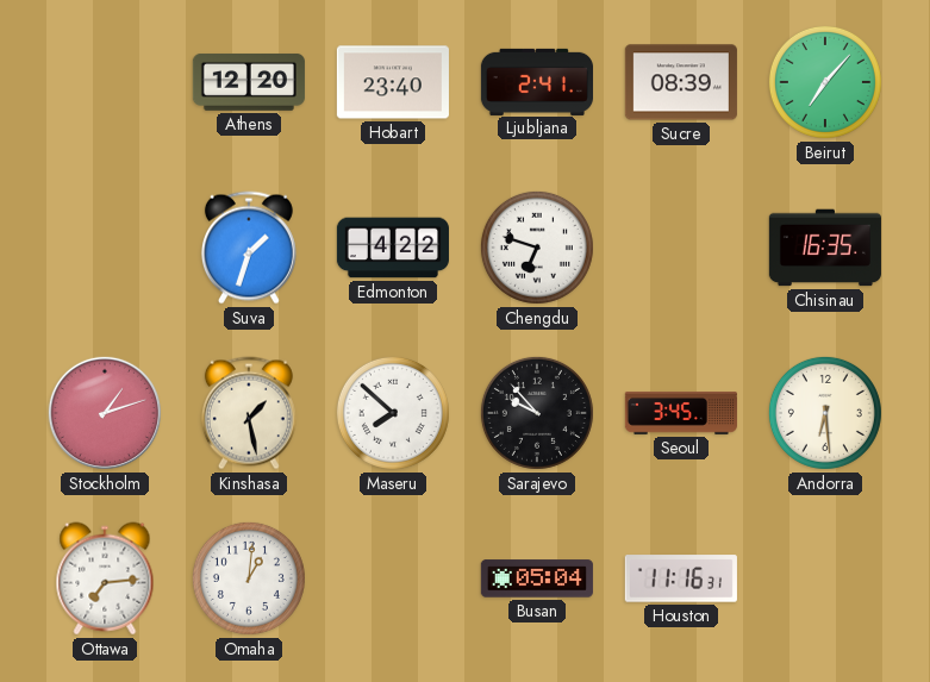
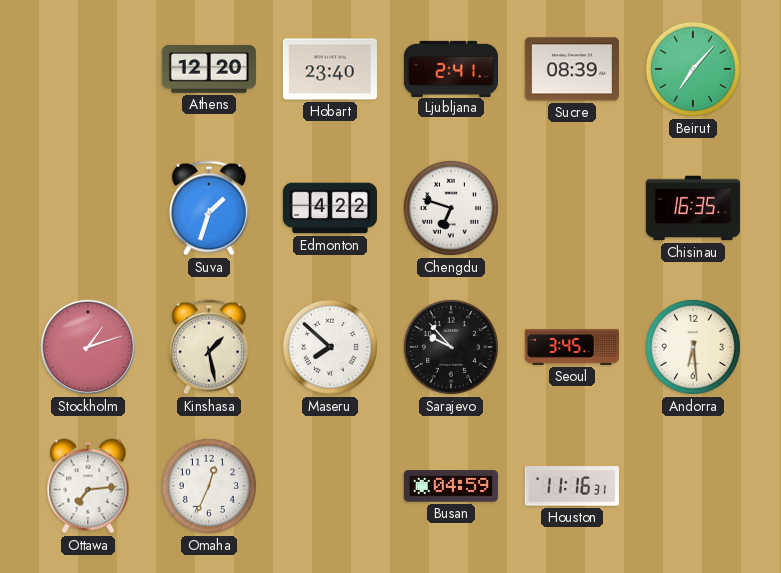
Omaha: 1:01 -> 12:34
Busan: 05:04 -> 04:59
